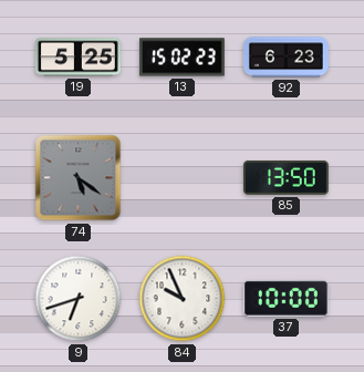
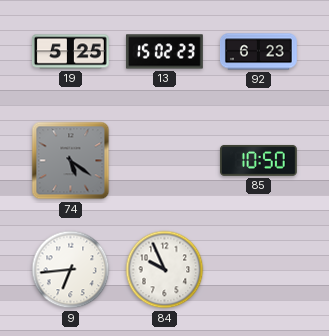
85: 13:50 -> 10:50
9: 6:42 -> 6:44
37: 10:00 -> none
